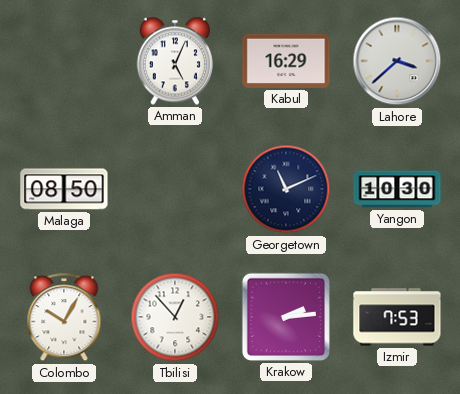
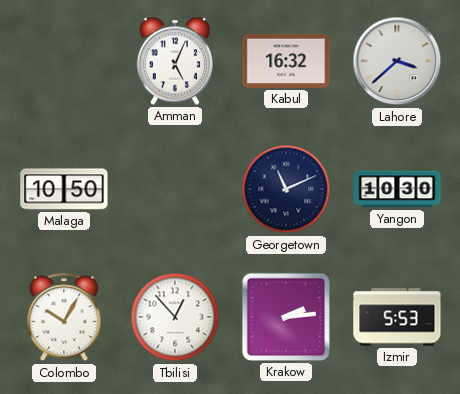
Kabul: 16:29 -> 16:32
Malaga: 08:50 -> 10:50
Izmir: 7:53 -> 5:53
